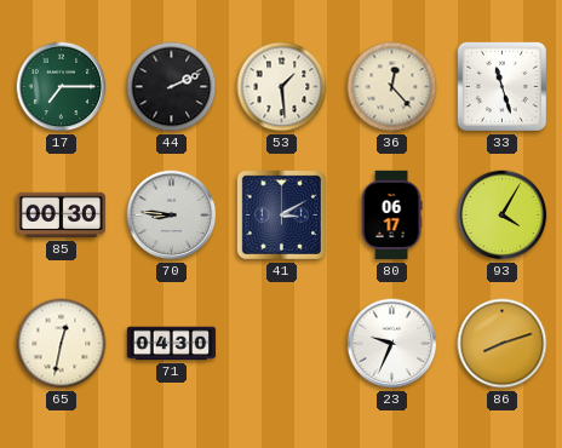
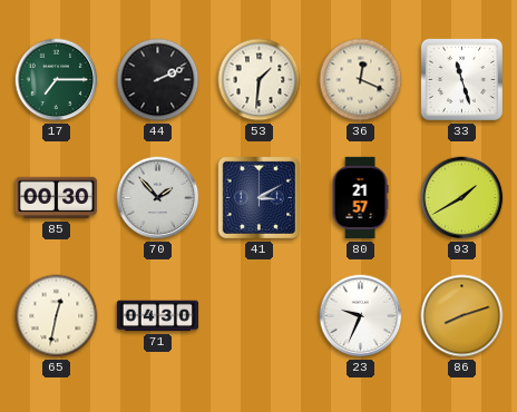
53: 1:29 -> 1:31
36: 12:23 -> 12:19
70: 8:46 -> 1:53
80: 06:17 -> 21:57
93: 4:05 -> 1:40
